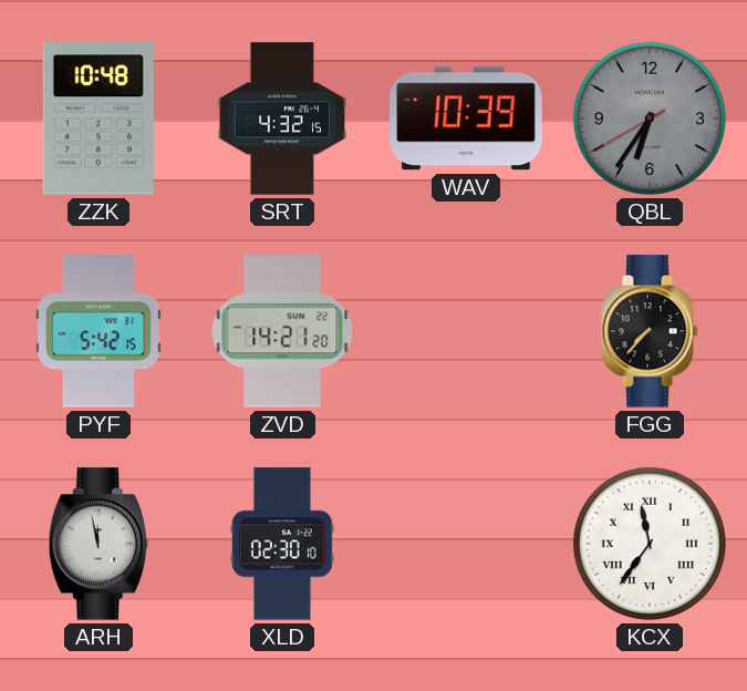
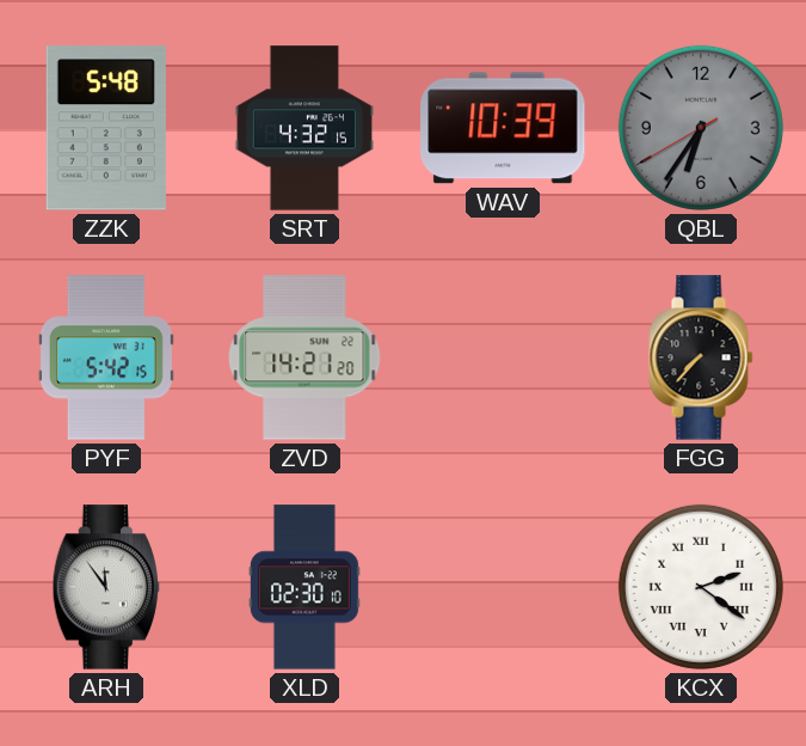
ZZK: 10:48 -> 5:48
ARH: 11:58 -> 11:54
KCX: 11:36 -> 2:21
